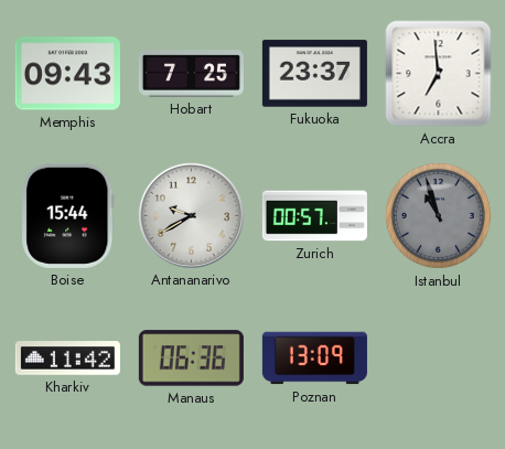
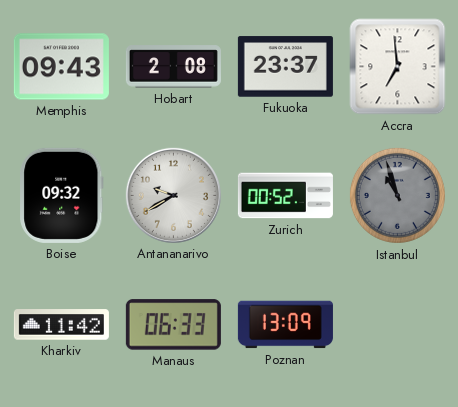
Hobart: 7:25 -> 2:08
Boise: 15:44 -> 09:32
Zurich: 00:57 -> 00:52
Manaus: 06:36 -> 06:33
